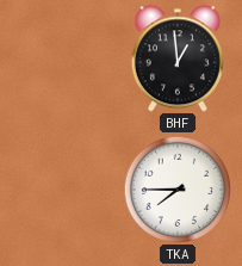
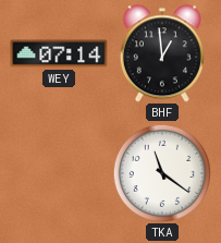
WEY: none -> 07:14
TKA: 7:45 -> 11:21
